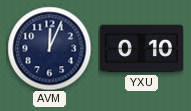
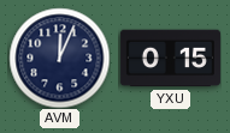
YXU: 0:10 -> 0:15
